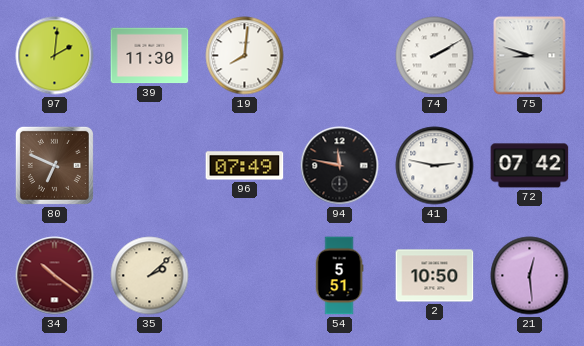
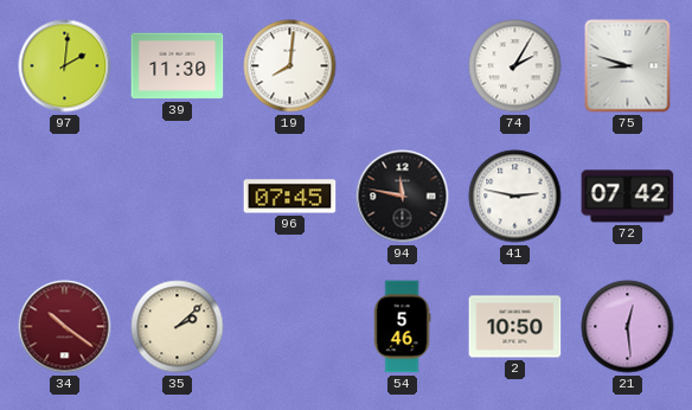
74: 2:10 -> 2:05
80: 6:49 -> none
96: 07:49 -> 07:45
54: 5:51 -> 5:46
